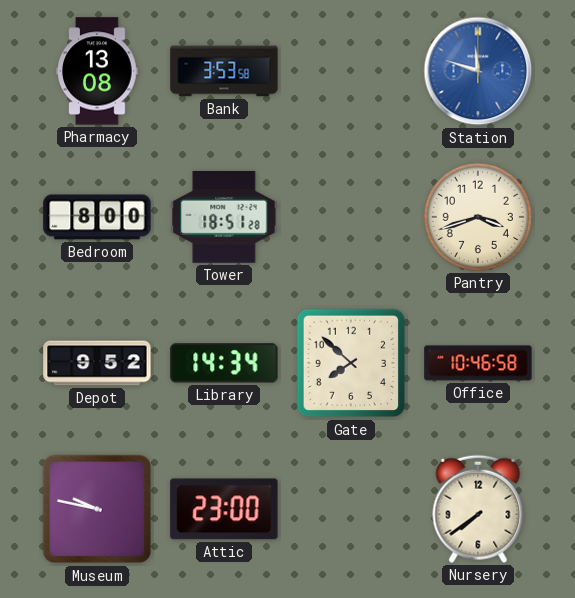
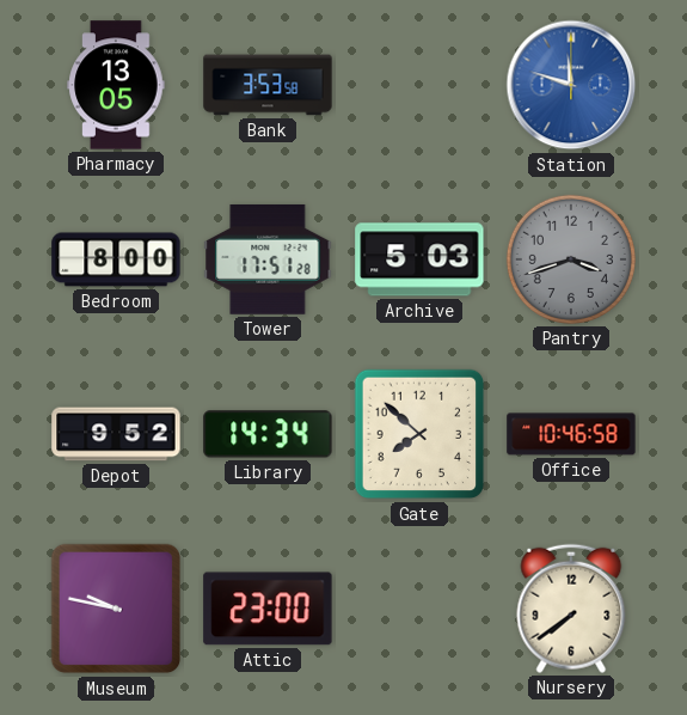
Pharmacy: 13:08 -> 13:05
Tower: 18:51 -> 17:51
Archive: none -> 5:03
Pantry dial: cream -> grey
